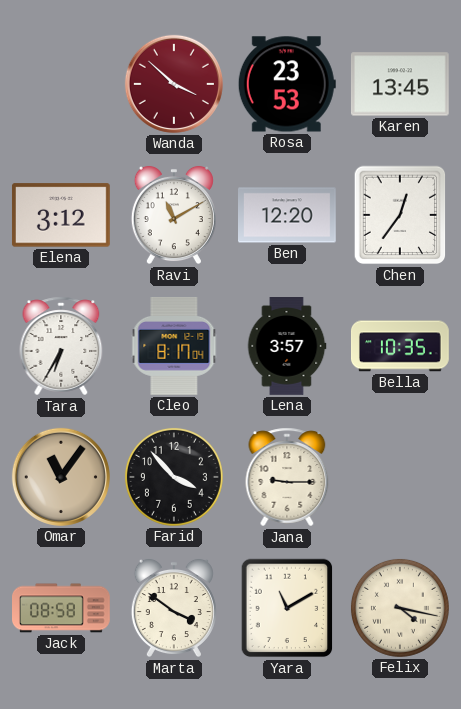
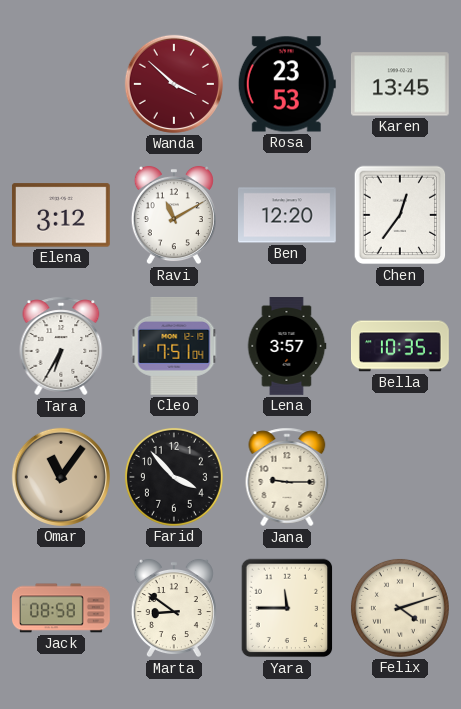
Cleo: 8:17 -> 7:51
Marta: 3:51 -> 8:51
Yara: 11:10 -> 11:45
Felix: 4:17 -> 4:12
